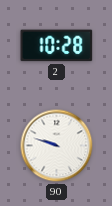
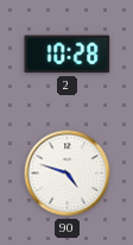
90: 9:48 -> 4:48
